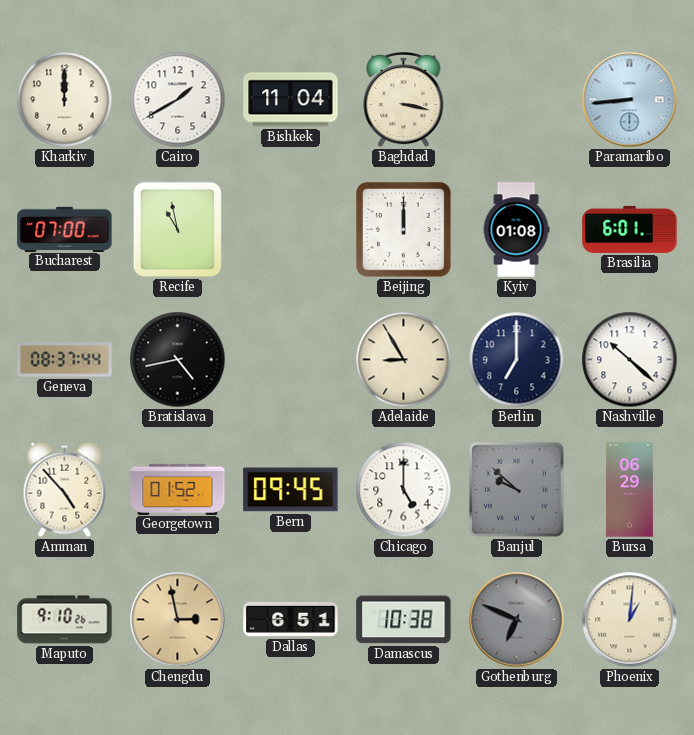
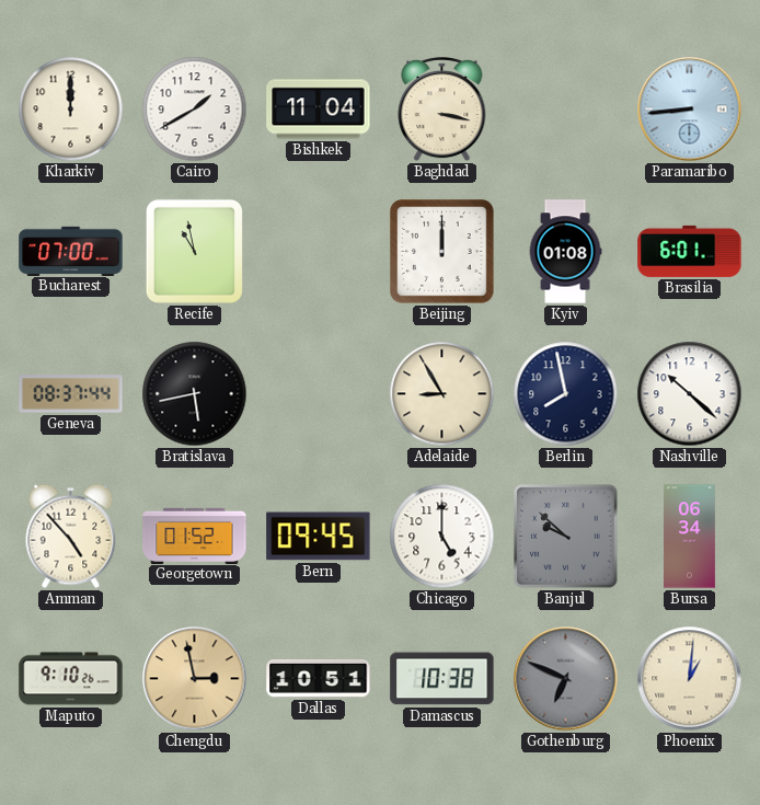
Bratislava: 4:43 -> 5:43
Berlin: 7:00 -> 7:58
Bursa: 06:29 -> 06:34
Dallas: 6:51 -> 10:51
